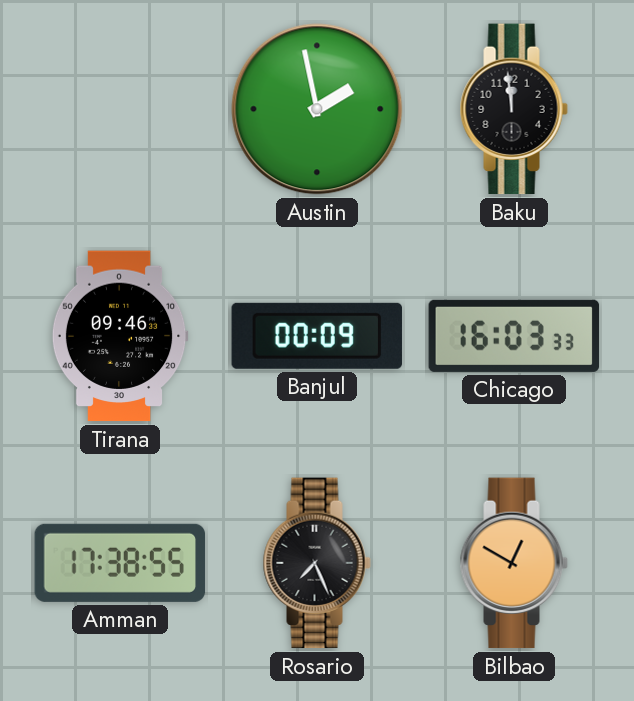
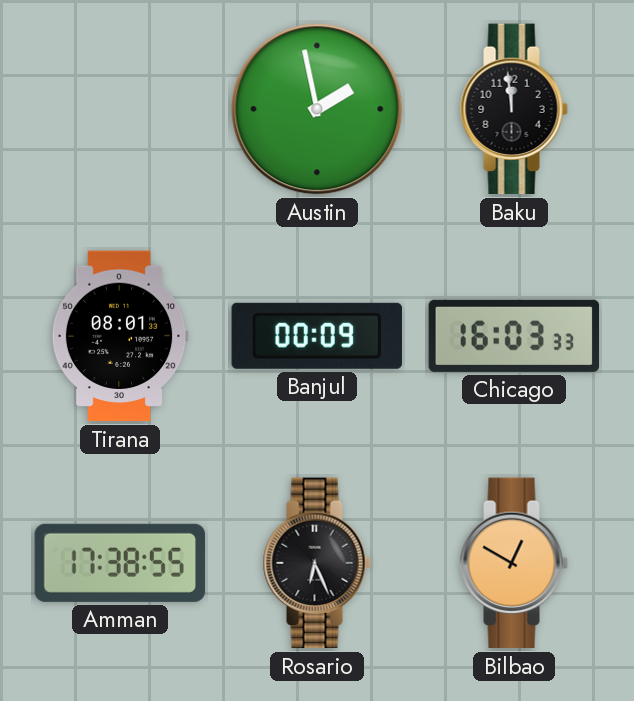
Tirana: 09:46 -> 08:01
Rosario: 7:26 -> 6:26
